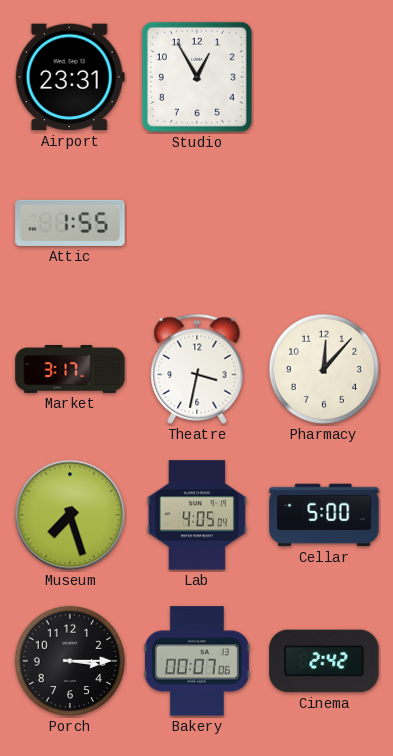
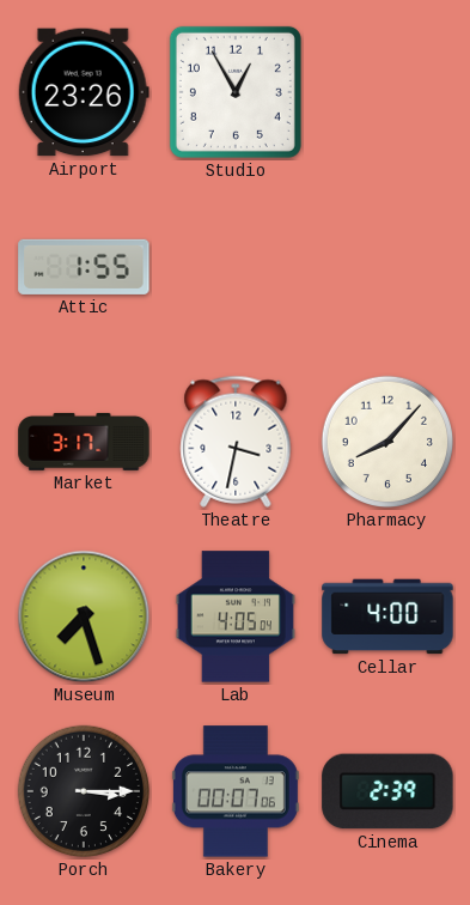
Airport: 23:31 -> 23:26
Pharmacy: 12:07 -> 8:07
Cellar: 5:00 -> 4:00
Cinema: 2:42 -> 2:39
